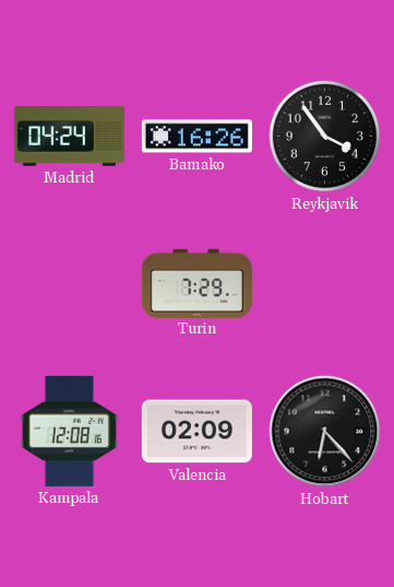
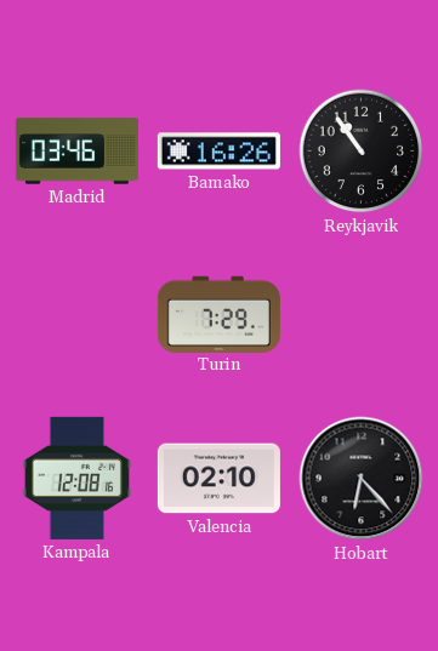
Madrid: 04:24 -> 03:46
Reykjavik: 3:54 -> 10:54
Valencia: 02:09 -> 02:10
